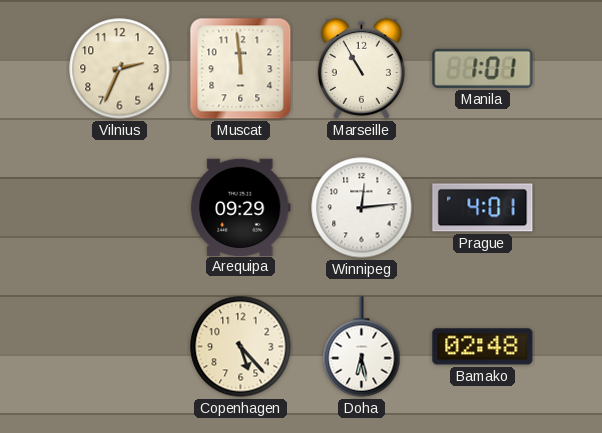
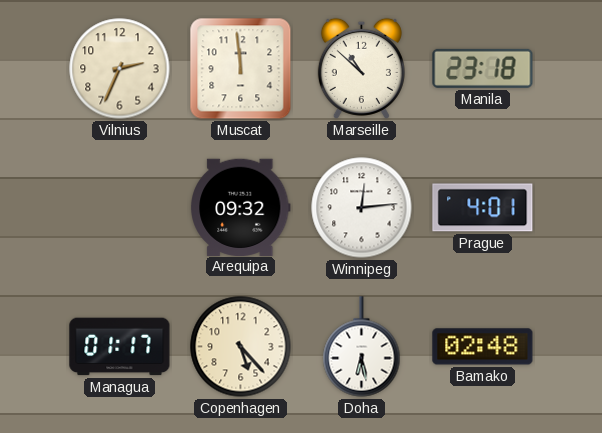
Marseille: 10:55 -> 10:52
Manila: 1:01 -> 23:18
Arequipa: 09:29 -> 09:32
Managua: none -> 01:17
